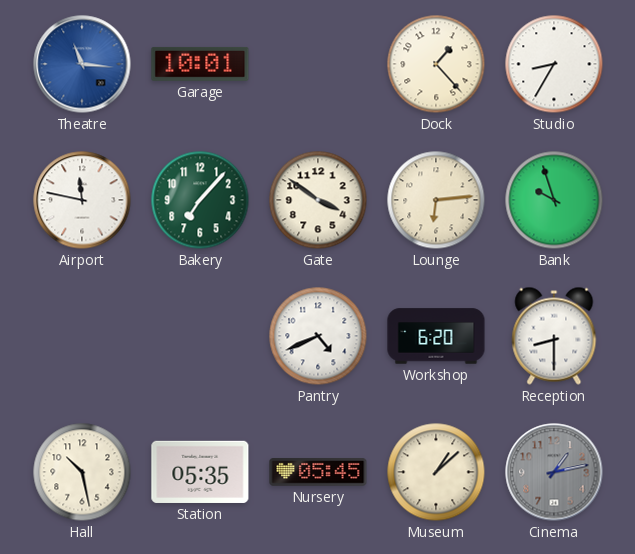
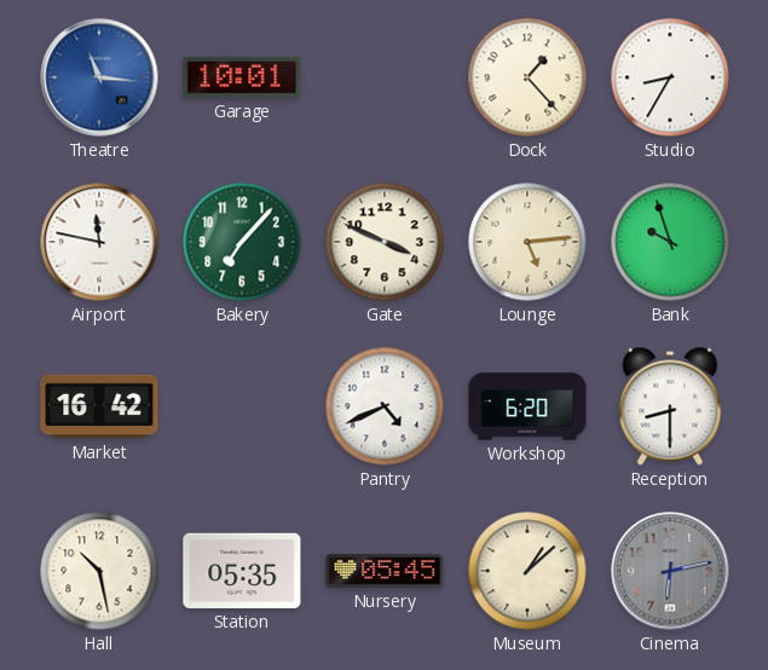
Gate: 3:51 -> 3:49
Lounge: 6:14 -> 5:14
Market: none -> 16:42
Cinema: 1:13 -> 6:13
